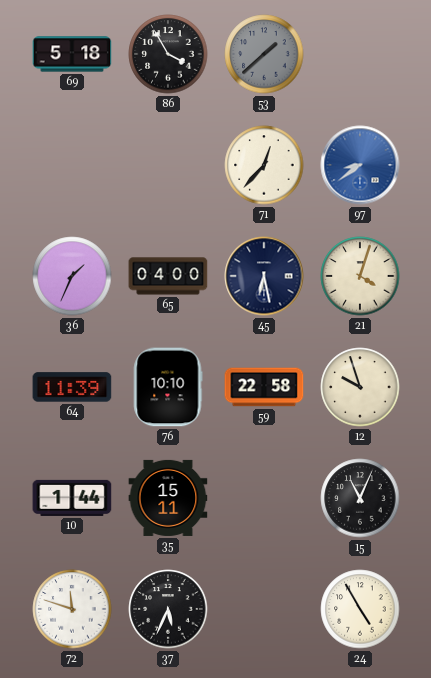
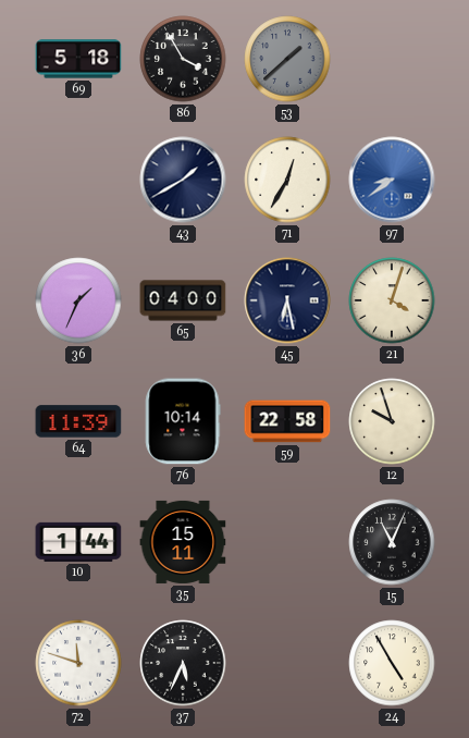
43: none -> 1:40
71: 12:37 -> 12:35
76: 10:10 -> 10:14
